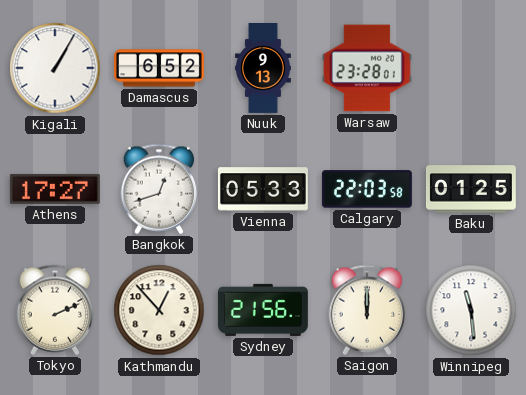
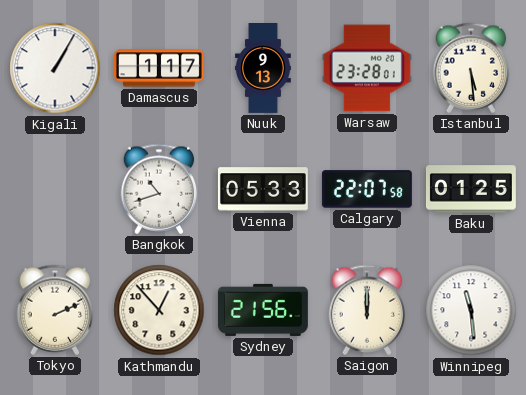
Damascus: 6:52 -> 1:17
Istanbul: none -> 5:29
Athens: 17:27 -> none
Bangkok: 12:42 -> 10:42
Calgary: 22:03 -> 22:07
